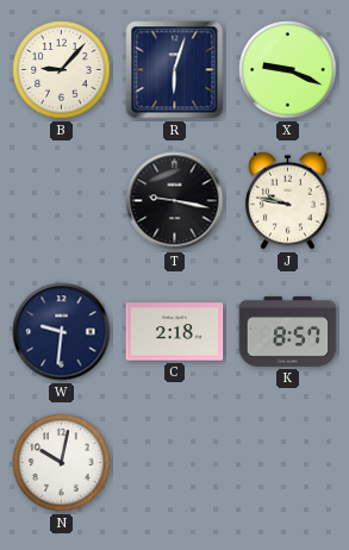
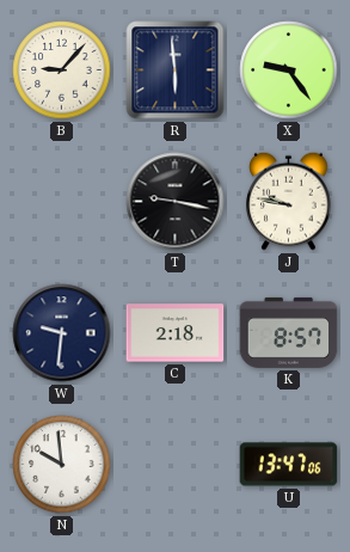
R: 6:03 -> 5:59
X: 9:19 -> 9:24
N: 10:02 -> 9:59
U: none -> 13:47
